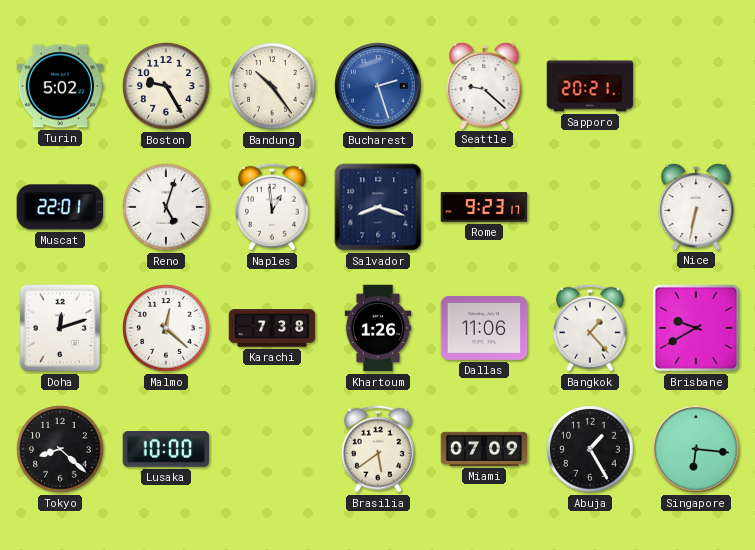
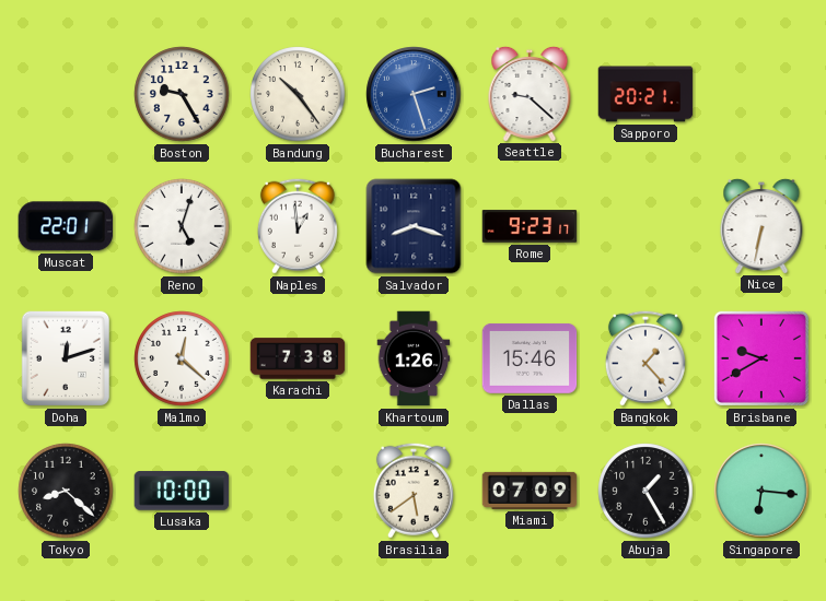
Turin: 5:02 -> none
Dallas: 11:06 -> 15:46
